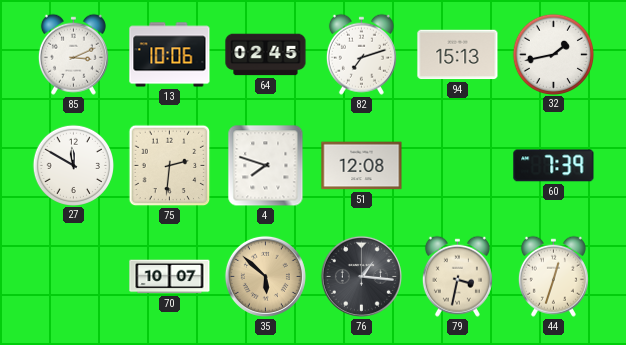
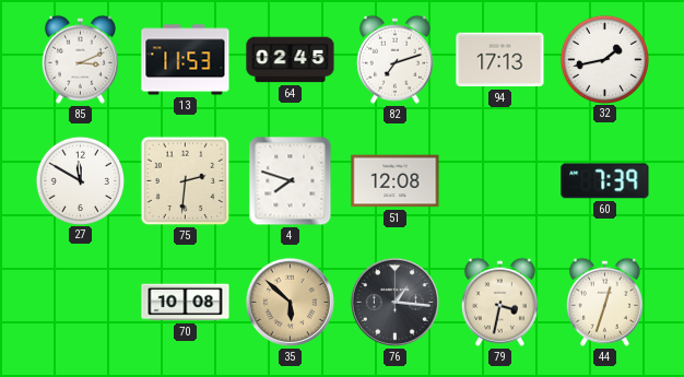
13: 10:06 -> 11:53
94: 15:13 -> 17:13
70: 10:07 -> 10:08
